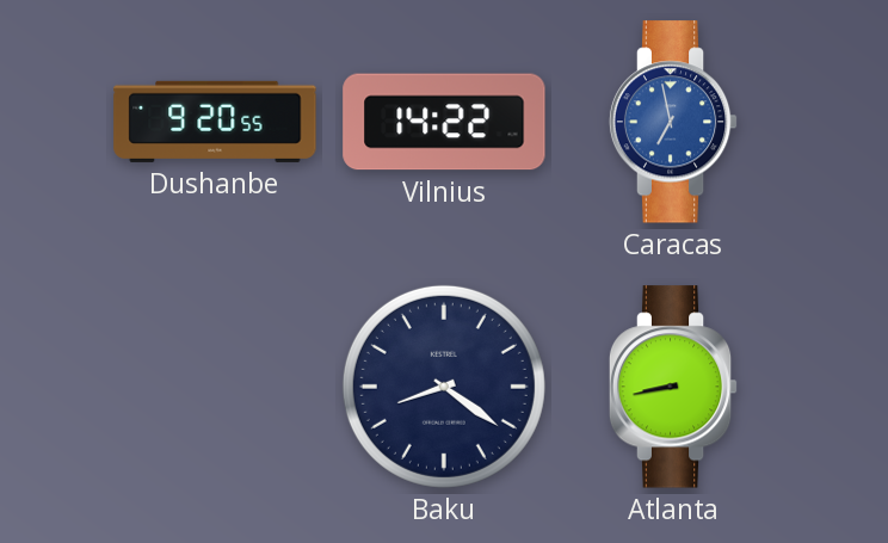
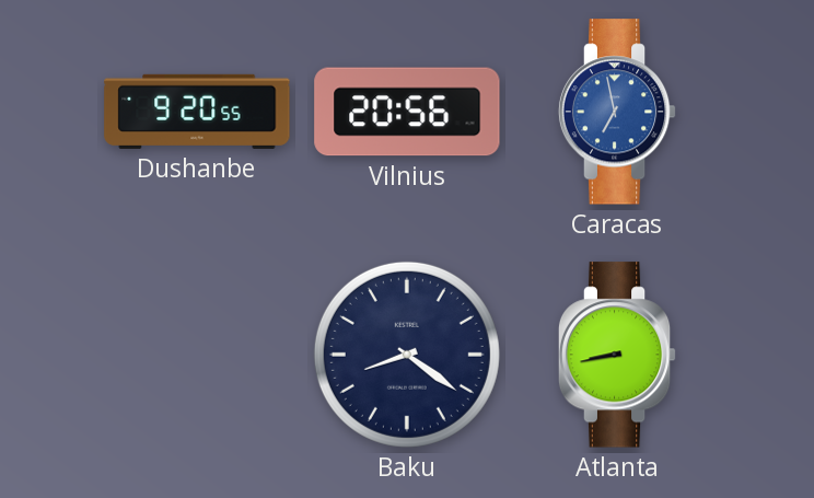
Vilnius: 14:22 -> 20:56
